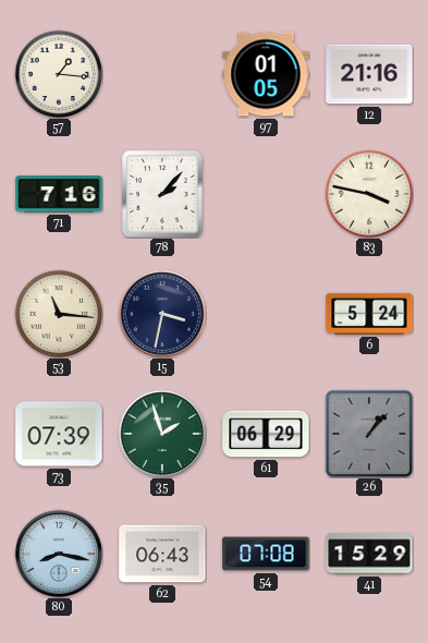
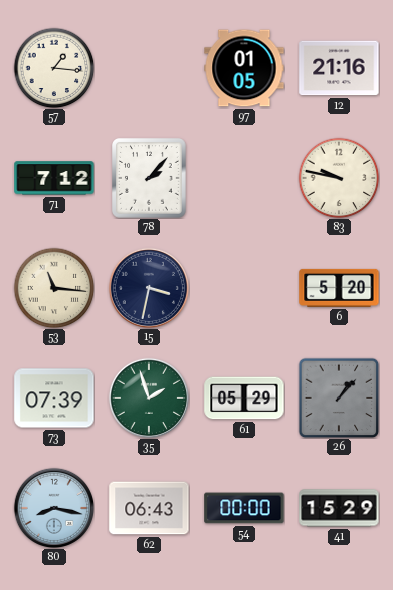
71: 7:16 -> 7:12
83: 3:47 -> 9:47
6: 5:24 -> 5:20
61: 06:29 -> 05:29
54: 07:08 -> 00:00
